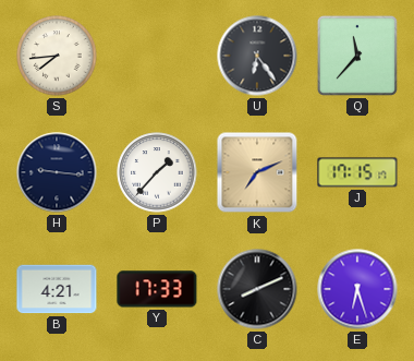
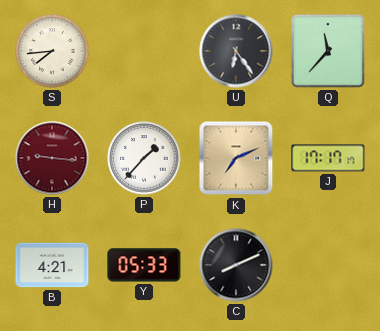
H dial: navy -> burgundy
J: 17:15 -> 17:17
Y: 17:33 -> 05:33
E: 6:27 -> none
